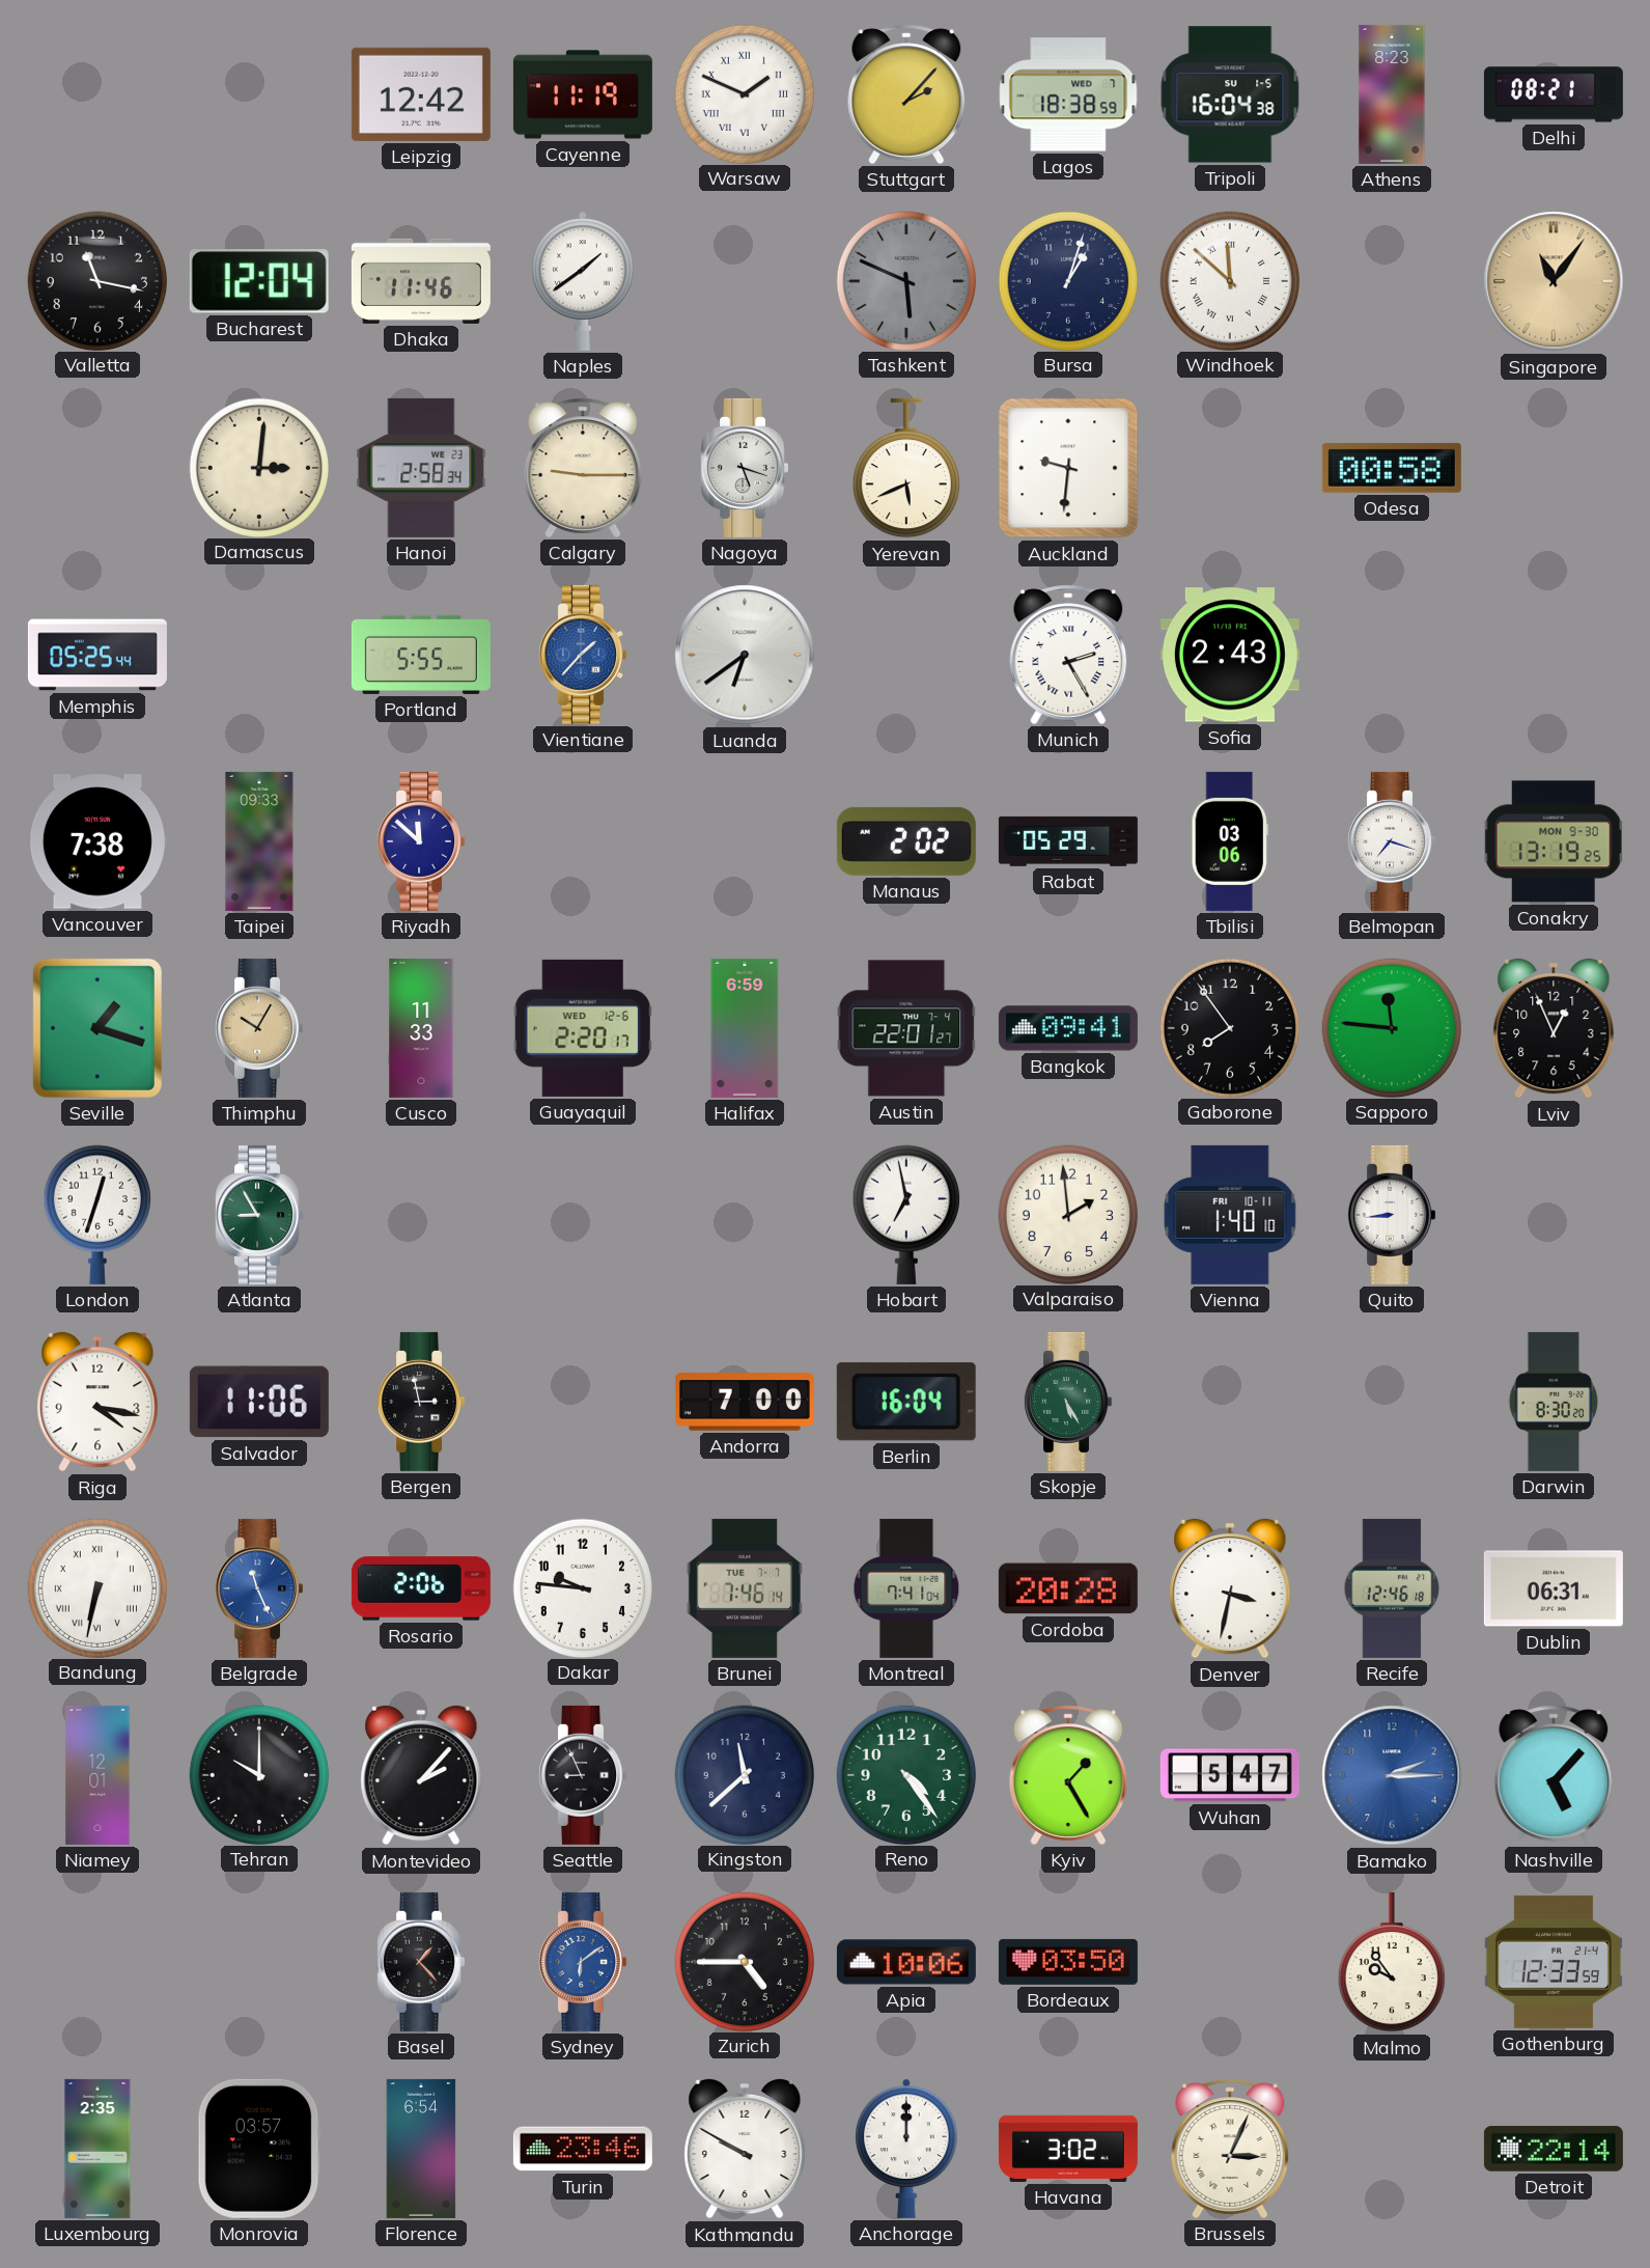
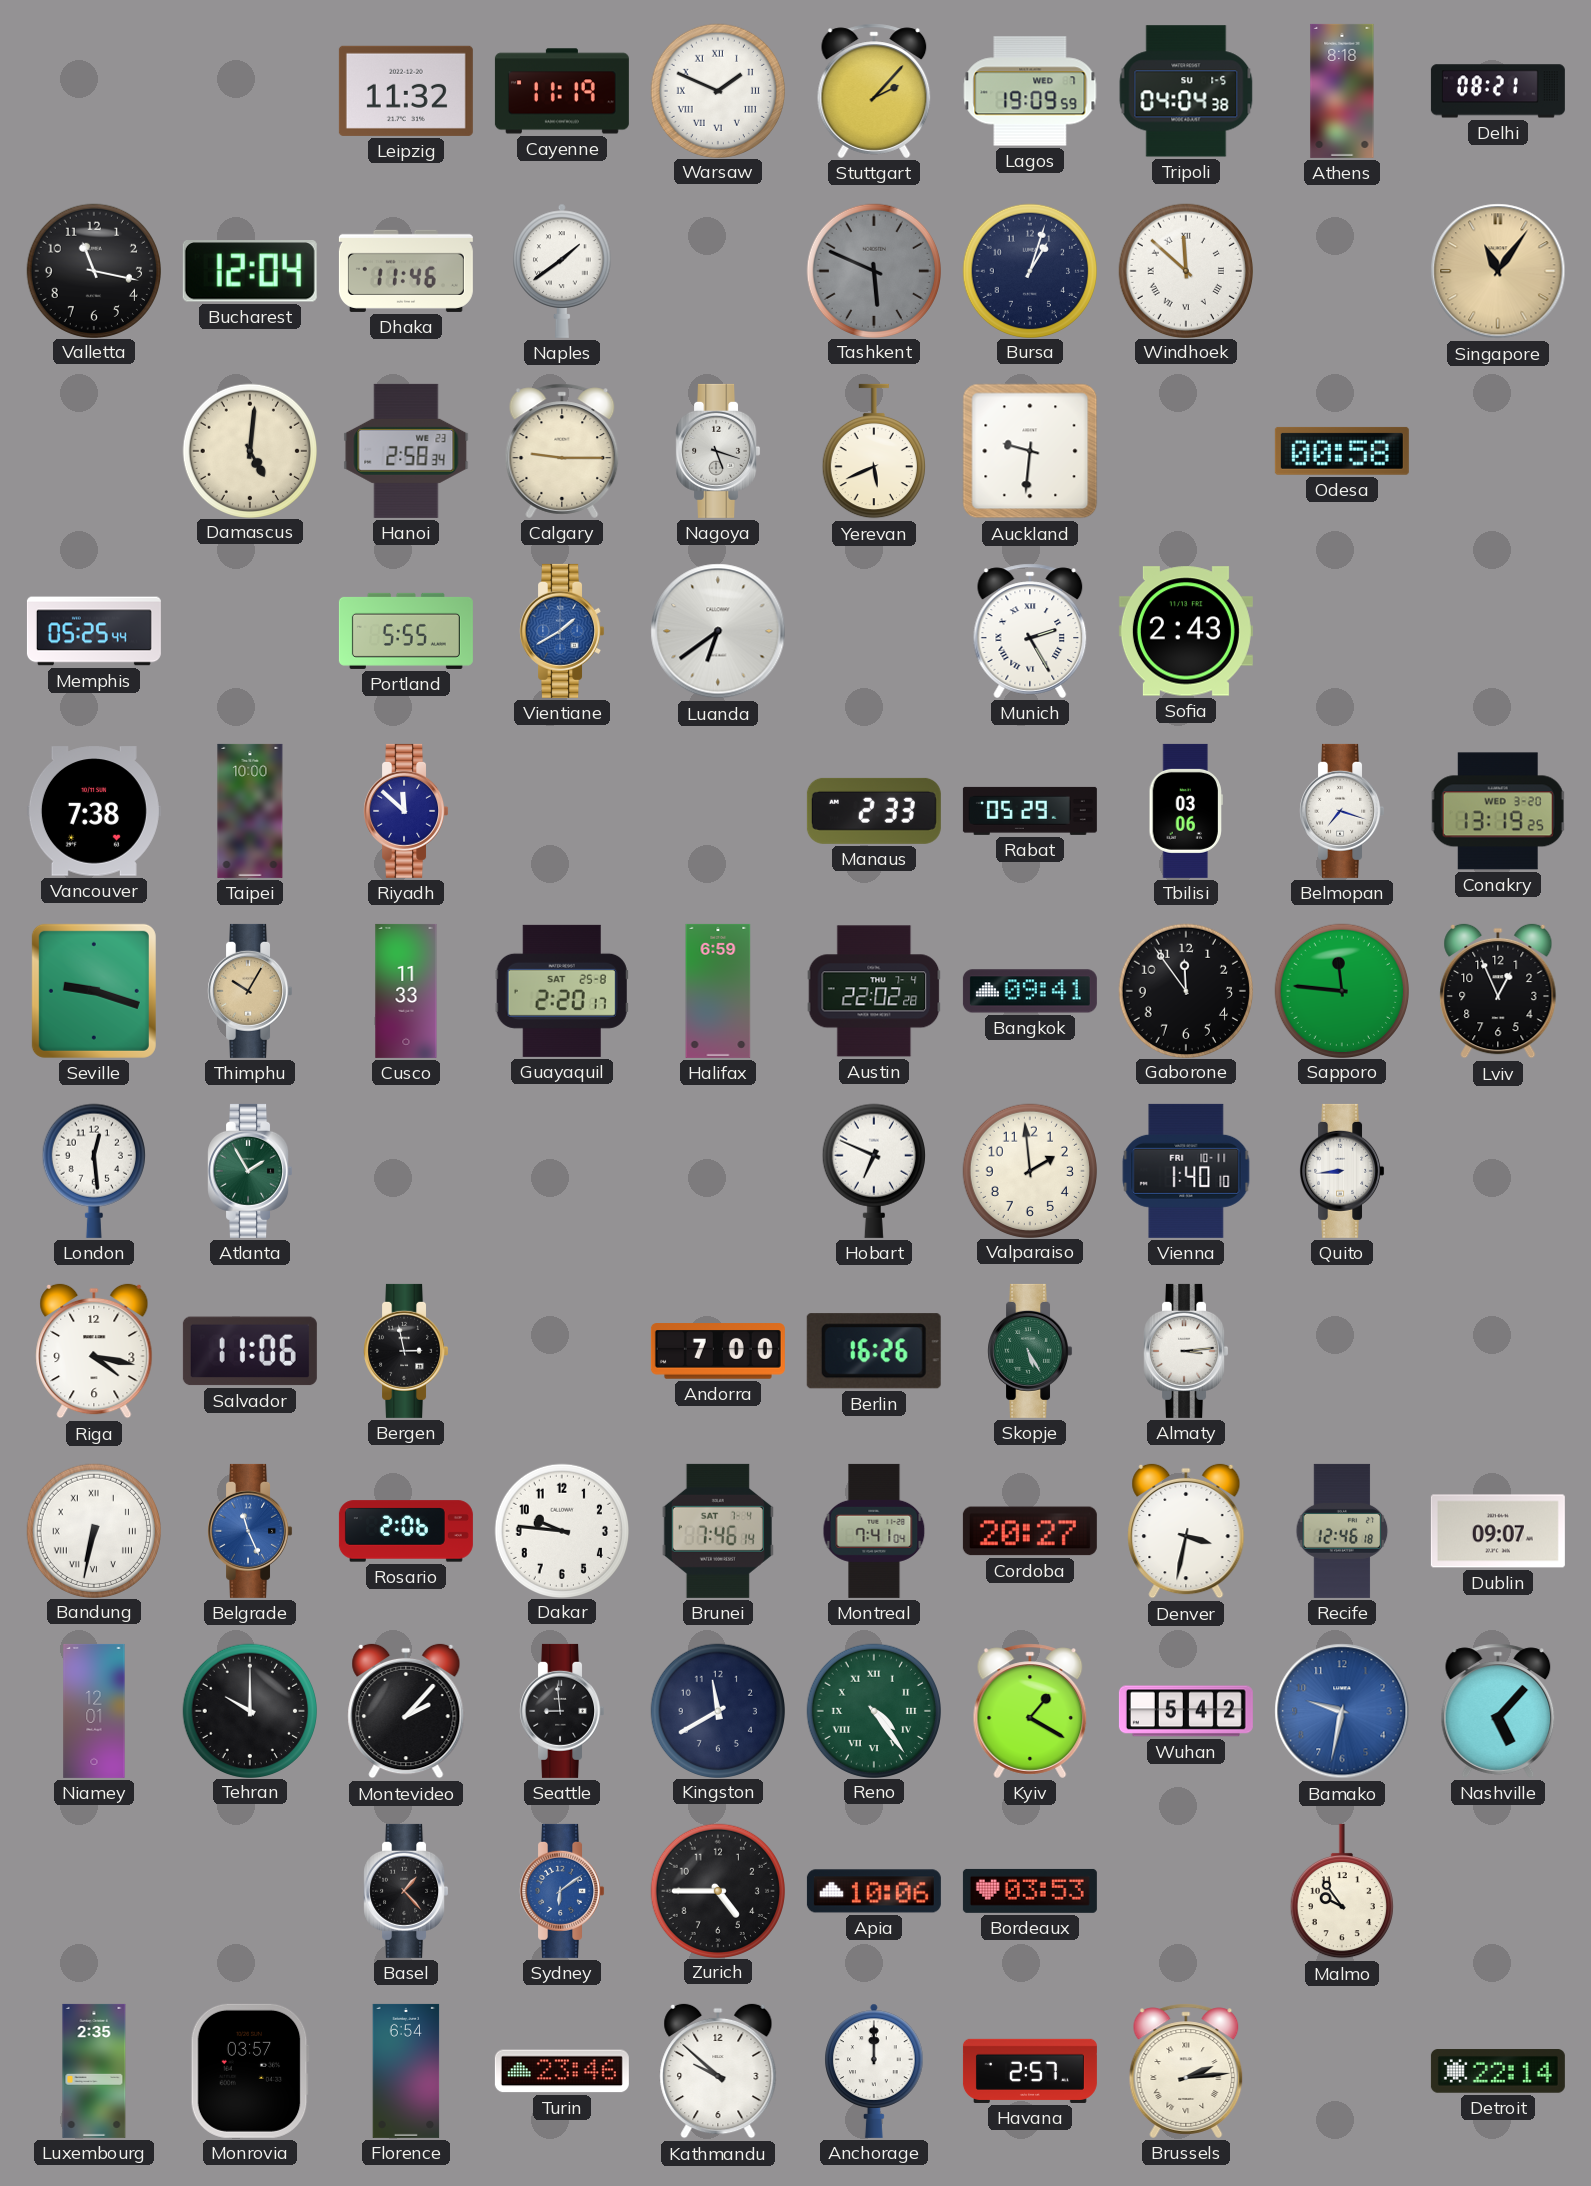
Leipzig: 12:42 -> 11:32
Lagos: 18:38 -> 19:09
Tripoli: 16:04 -> 04:04
Athens: 8:23 -> 8:18
Damascus: 3:01 -> 5:01
Vientiane: 1:37 -> 1:40
Taipei: 09:33 -> 10:00
Manaus: 2:02 -> 2:33
Conakry date: MON 9-30 -> WED 3-20
Seville: 1:18 -> 9:18
Guayaquil date: WED 12-6 -> SAT 25-8
Austin: 22:01 -> 22:02
Gaborone: 7:54 -> 11:54
London: 12:33 -> 12:29
Atlanta: 8:55 -> 1:55
Hobart: 6:58 -> 6:49
Berlin: 16:04 -> 16:26
Almaty: none -> 3:14
Darwin: 8:30 -> none
Brunei date: TUE 7-7 -> SAT 7-4
Cordoba: 20:28 -> 20:27
Dublin: 06:31 -> 09:07
Seattle: 8:56 -> 8:59
Kingston: 11:38 -> 11:40
Reno numerals: Arabic -> Roman
Kyiv: 1:25 -> 1:20
Wuhan: 5:47 -> 5:42
Bamako: 2:15 -> 9:32
Bordeaux: 03:50 -> 03:53
Gothenburg: 12:33 -> none
Kathmandu: 9:50 -> 9:52
Havana: 3:02 -> 2:57
Brussels: 3:04 -> 2:14
